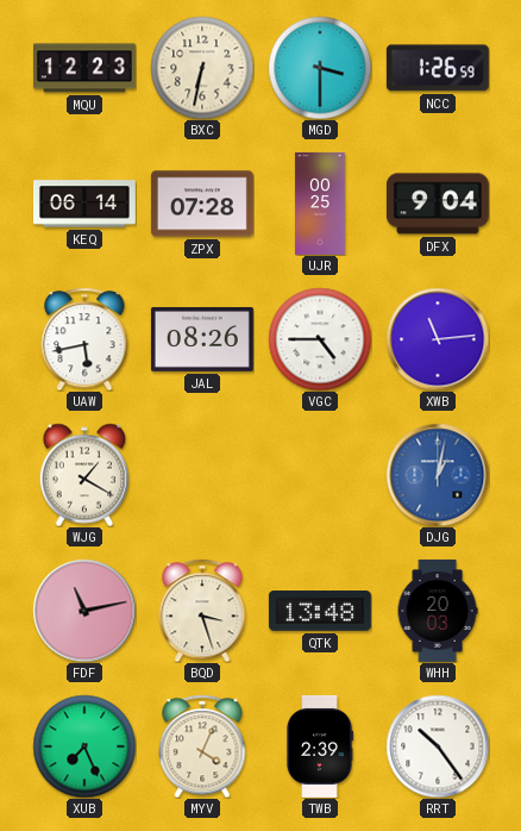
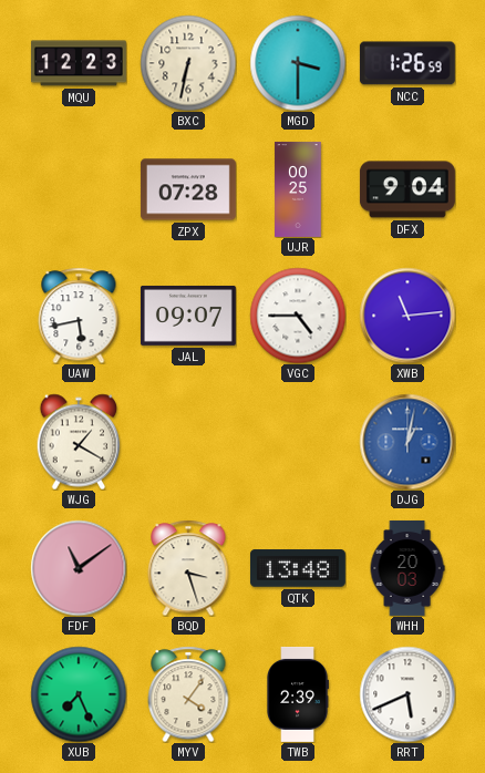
KEQ: 06:14 -> none
JAL: 08:26 -> 09:07
FDF: 11:13 -> 11:09
MYV: 4:04 -> 4:06
RRT: 10:24 -> 5:41
